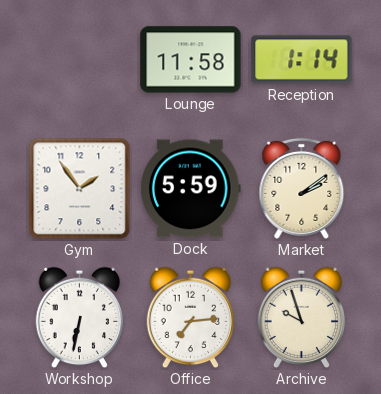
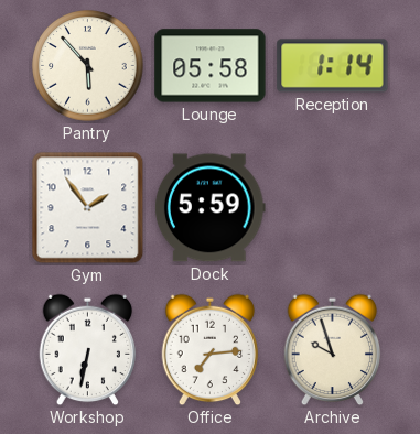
Pantry: none -> 5:53
Lounge: 11:58 -> 05:58
Market: 2:09 -> none
